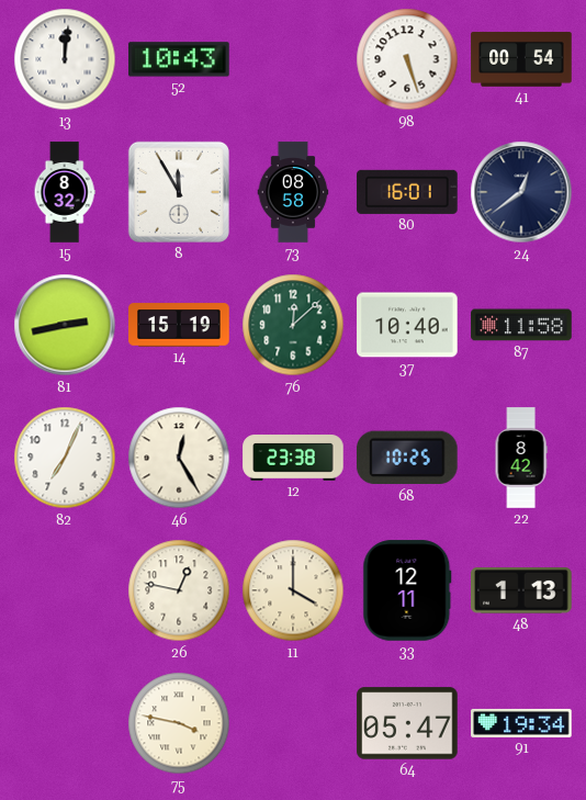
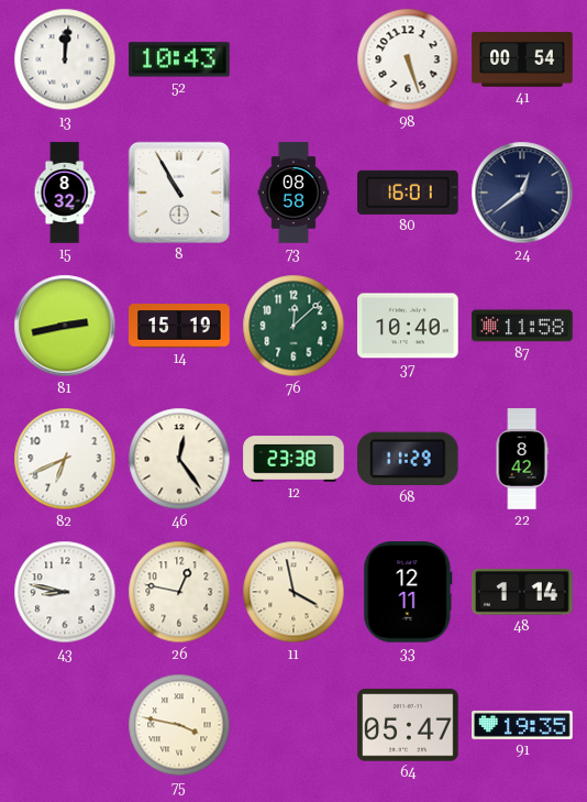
8: 11:55 -> 10:55
82: 7:04 -> 6:41
46: 12:25 -> 12:24
68: 10:25 -> 11:29
43: none -> 8:47
11: 4:00 -> 3:58
48: 1:13 -> 1:14
91: 19:34 -> 19:35
